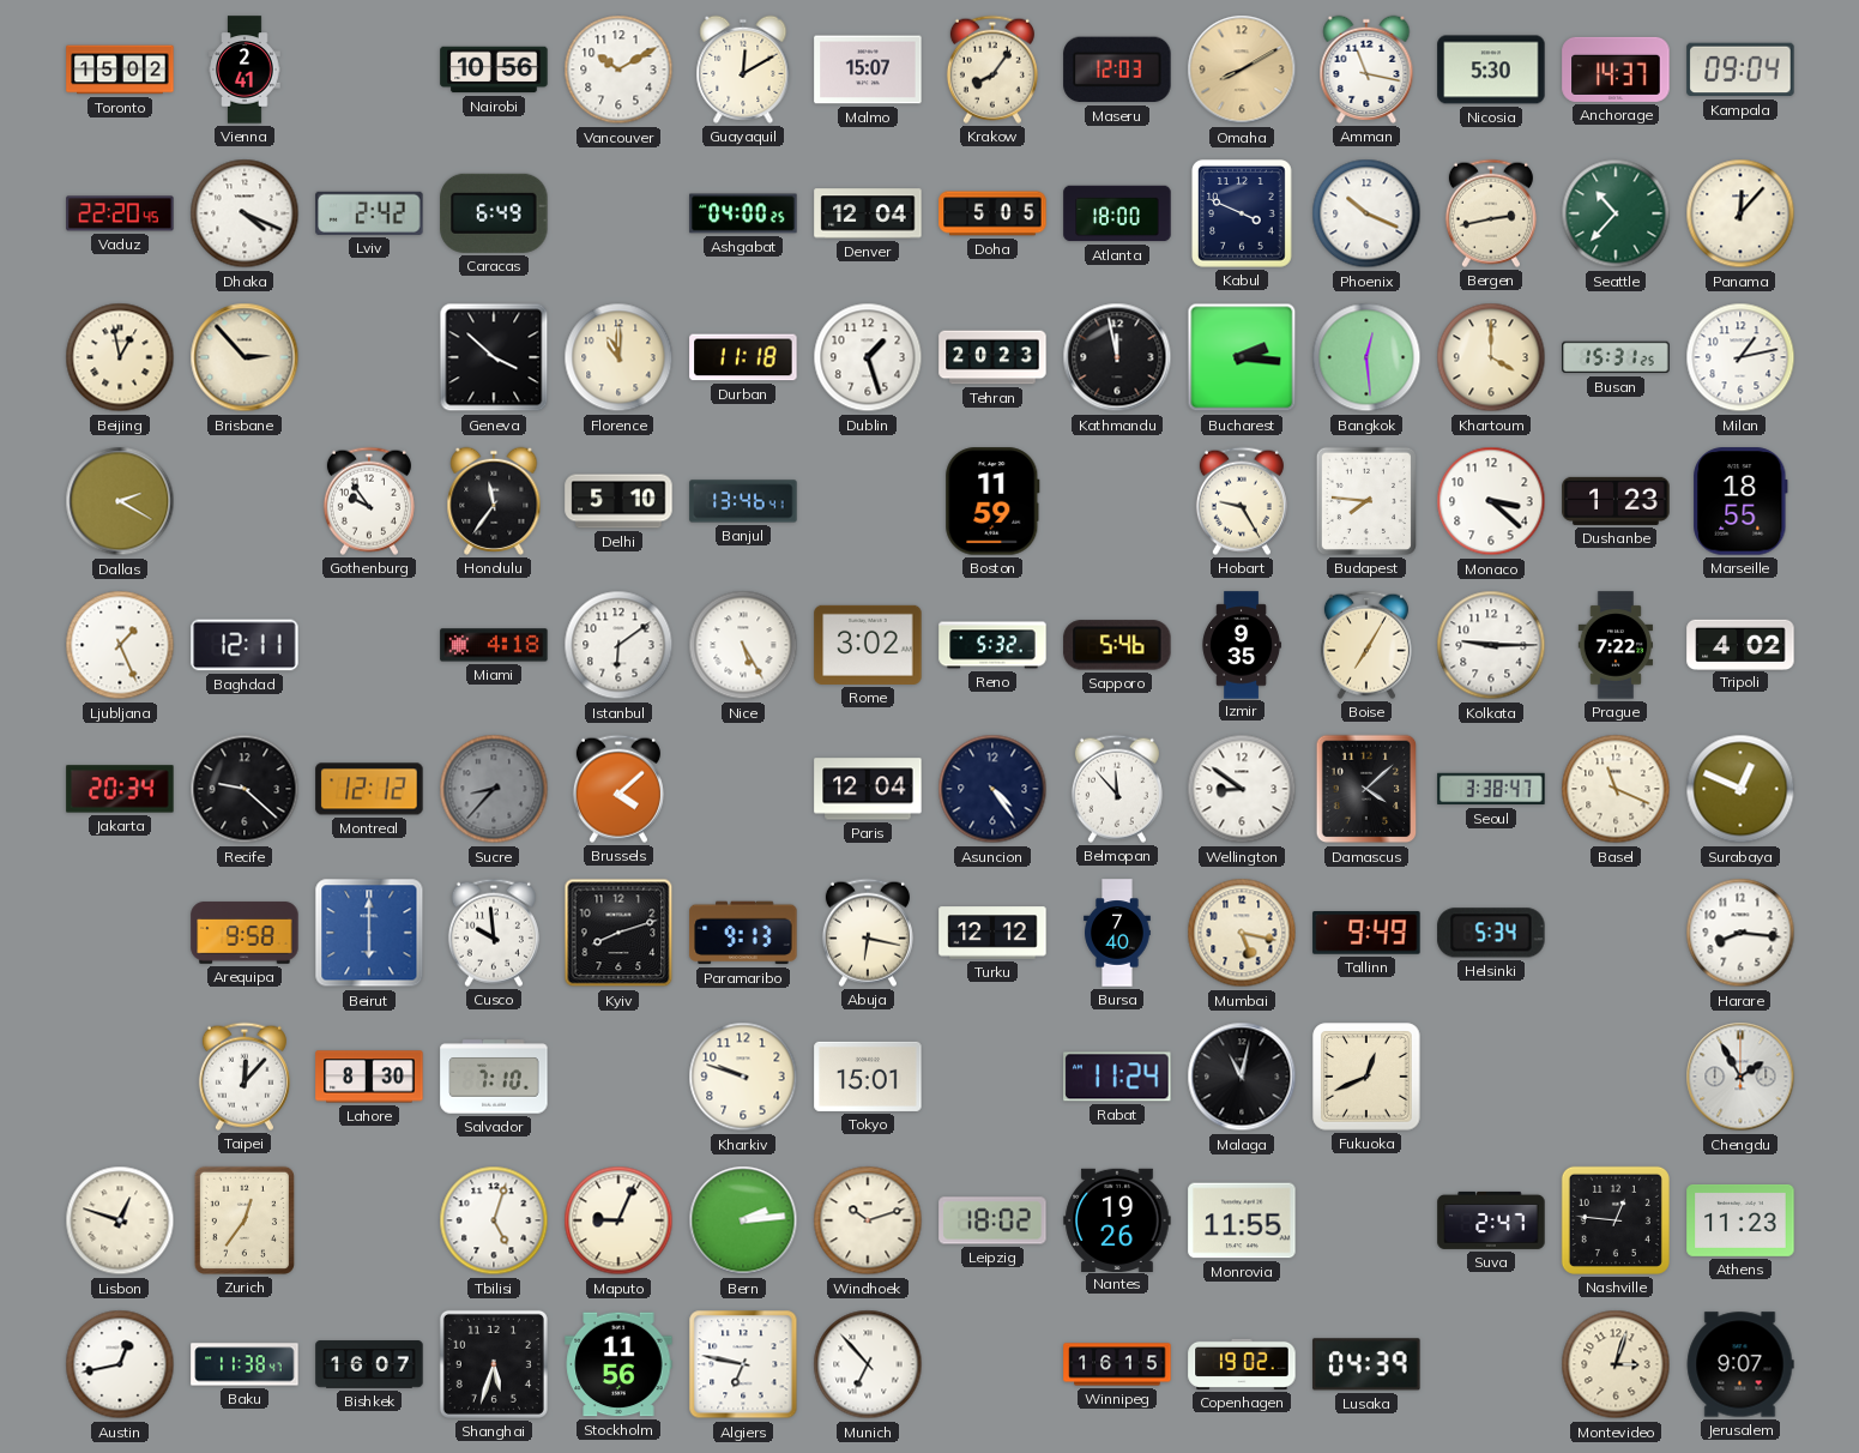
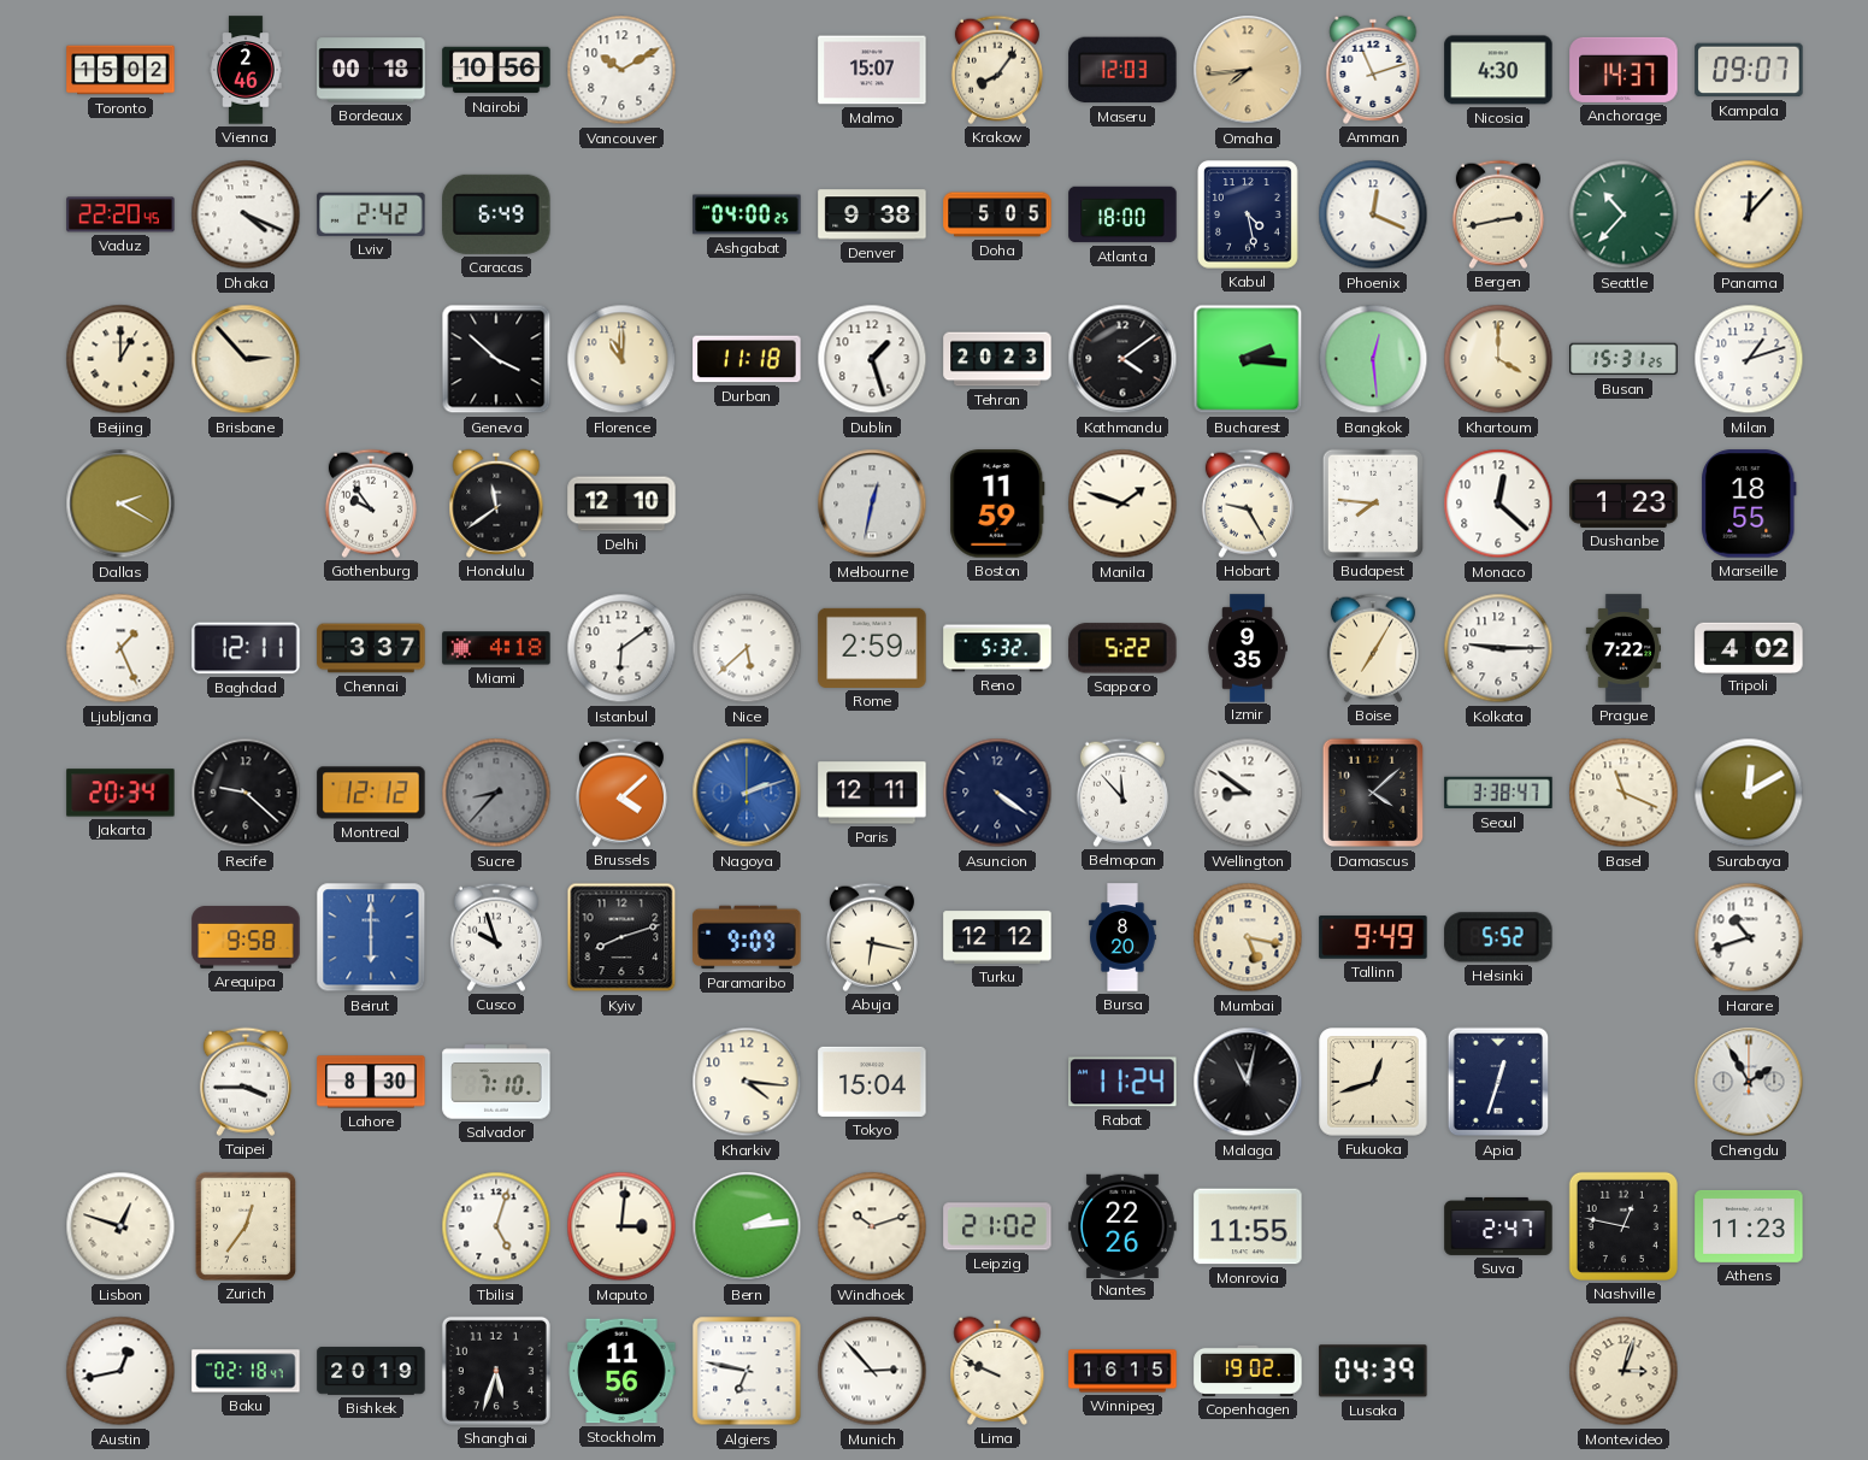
Vienna: 2:41 -> 2:46
Bordeaux: none -> 00:18
Guayaquil: 12:10 -> none
Omaha: 8:10 -> 7:44
Amman: 11:17 -> 11:12
Nicosia: 5:30 -> 4:30
Kampala: 09:04 -> 09:07
Denver: 12:04 -> 9:38
Kabul: 3:49 -> 4:28
Phoenix: 10:19 -> 12:19
Beijing: 12:58 -> 1:00
Kathmandu: 11:58 -> 4:09
Milan: 1:13 -> 1:12
Honolulu: 11:36 -> 11:39
Delhi: 5:10 -> 12:10
Banjul: 13:46 -> none
Melbourne: none -> 12:32
Manila: none -> 1:48
Monaco: 3:22 -> 12:22
Chennai: none -> 3:37
Nice: 5:25 -> 5:38
Rome: 3:02 -> 2:59
Sapporo: 5:46 -> 5:22
Nagoya: none -> 2:12
Paris: 12:04 -> 12:11
Asuncion: 4:24 -> 4:21
Surabaya: 12:49 -> 12:10
Cusco: 9:59 -> 9:57
Paramaribo: 9:13 -> 9:09
Bursa: 7:40 -> 8:20
Helsinki: 5:34 -> 5:52
Harare: 8:16 -> 10:42
Taipei: 12:07 -> 3:45
Kharkiv: 9:48 -> 4:16
Tokyo: 15:01 -> 15:04
Fukuoka: 12:41 -> 12:42
Apia: none -> 12:33
Maputo: 9:04 -> 3:01
Leipzig: 18:02 -> 21:02
Nantes: 19:26 -> 22:26
Nashville: 12:46 -> 12:47
Baku: 11:38 -> 02:18
Bishkek: 16:07 -> 20:19
Munich: 6:53 -> 2:53
Lima: none -> 9:49
Jerusalem: 9:07 -> none
